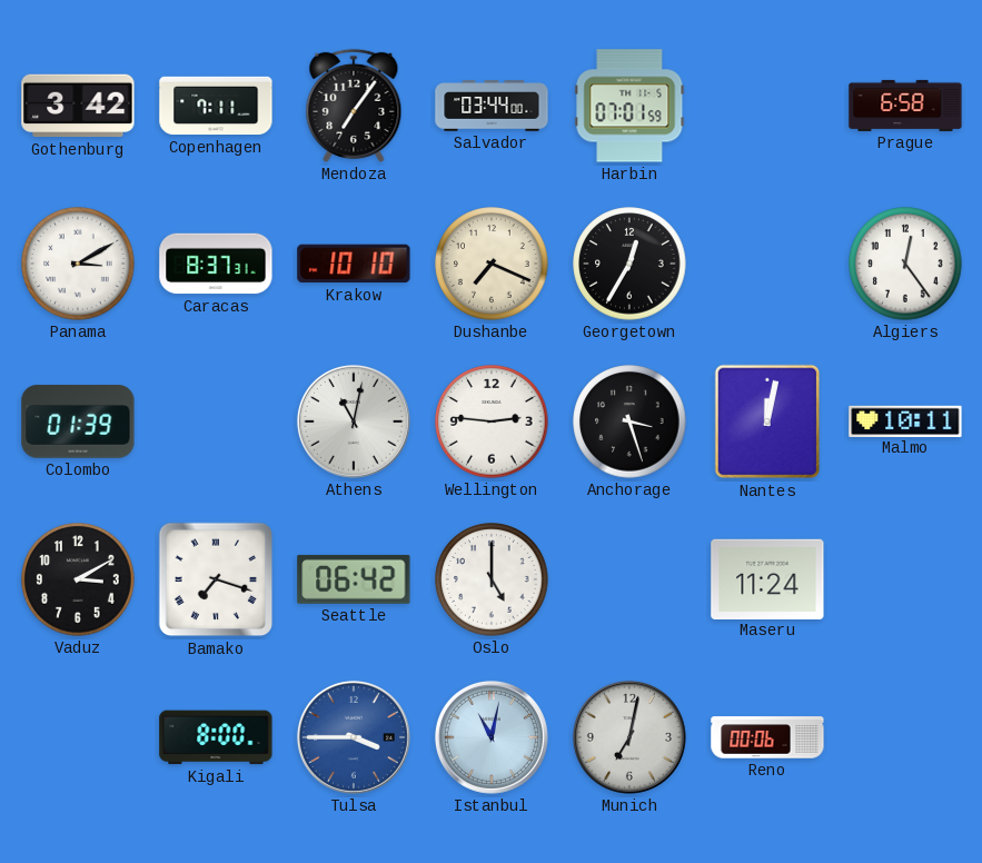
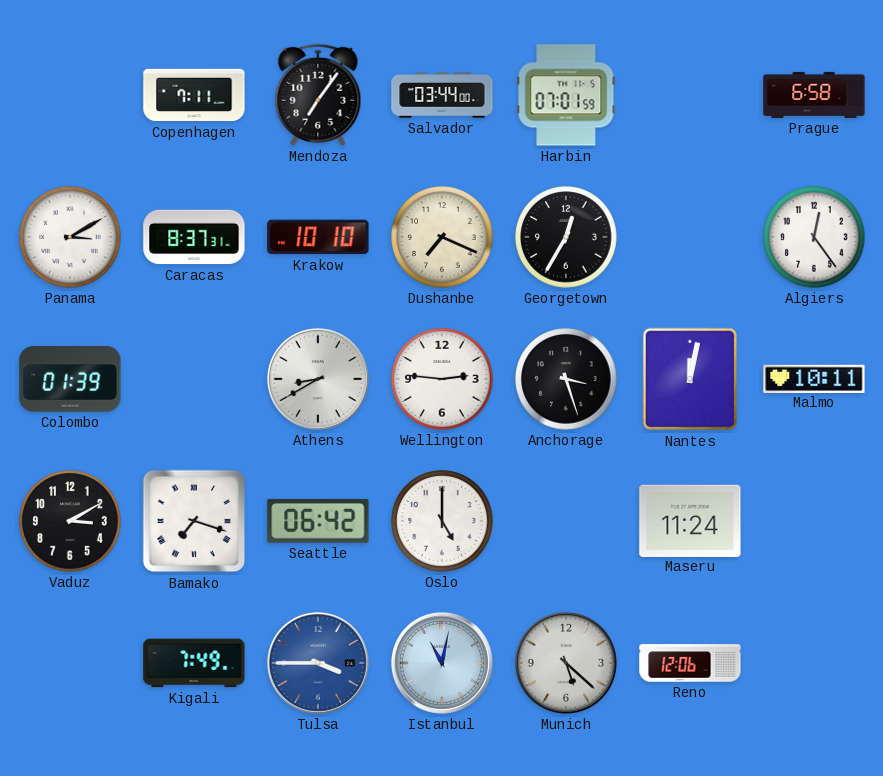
Gothenburg: 3:42 -> none
Athens: 11:02 -> 8:40
Kigali: 8:00 -> 7:49
Munich: 7:02 -> 5:22
Reno: 00:06 -> 12:06
